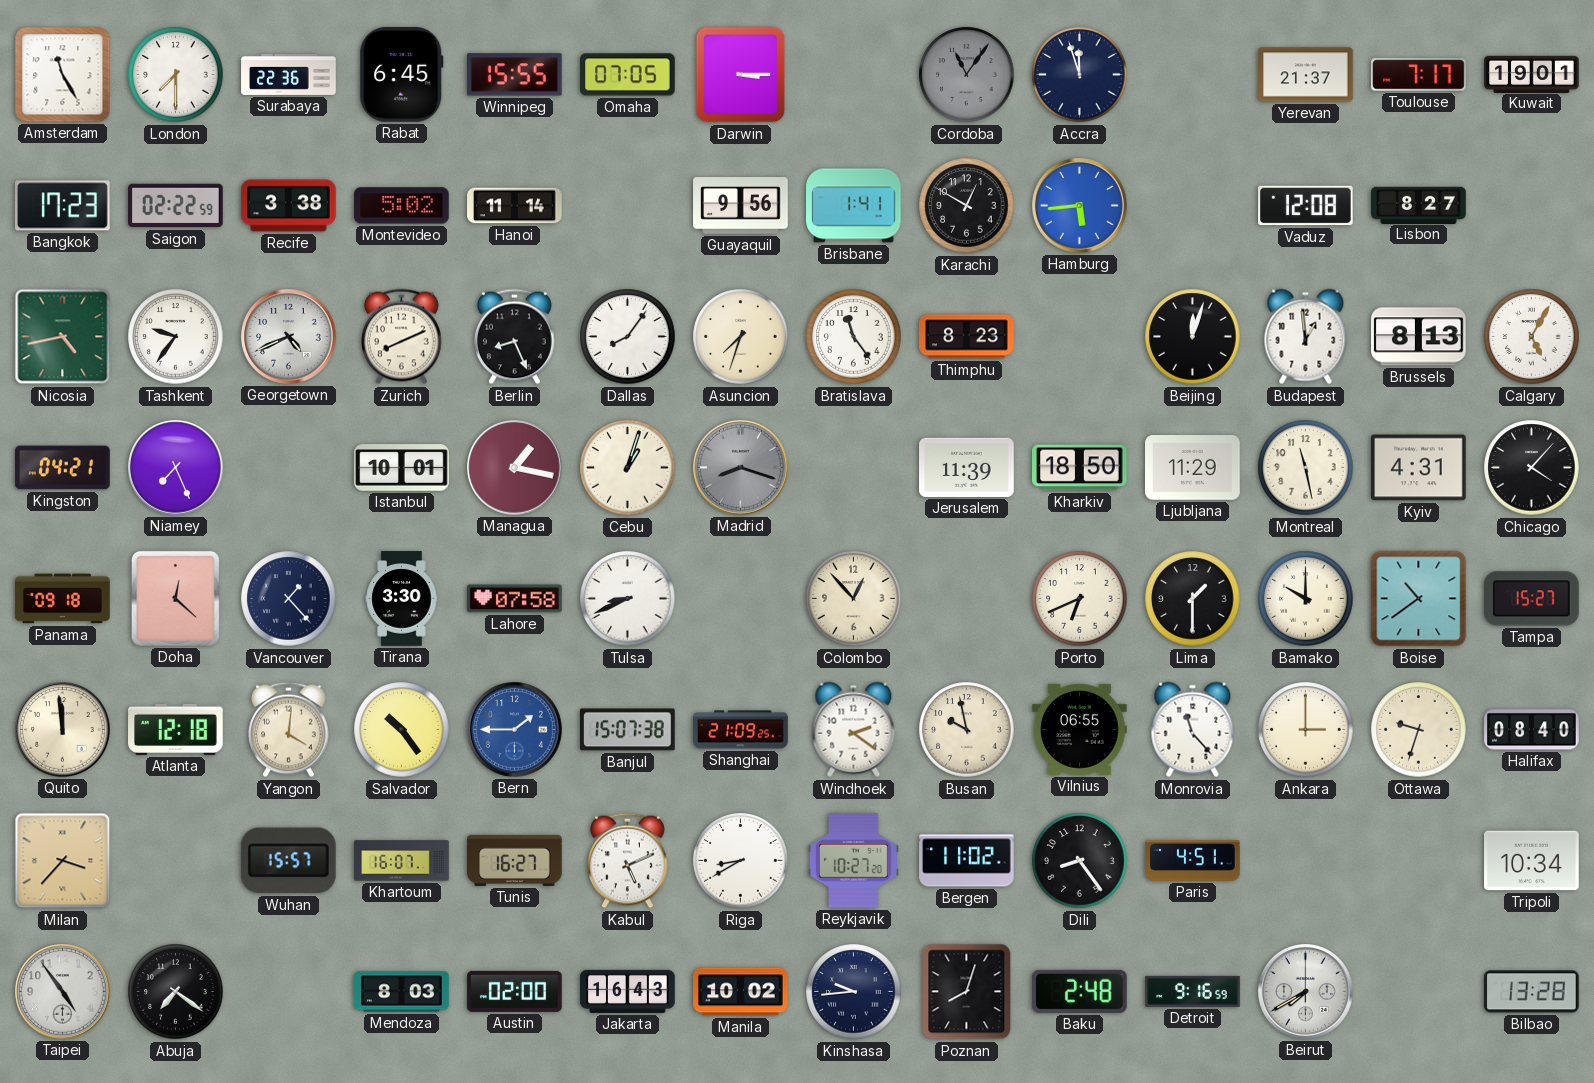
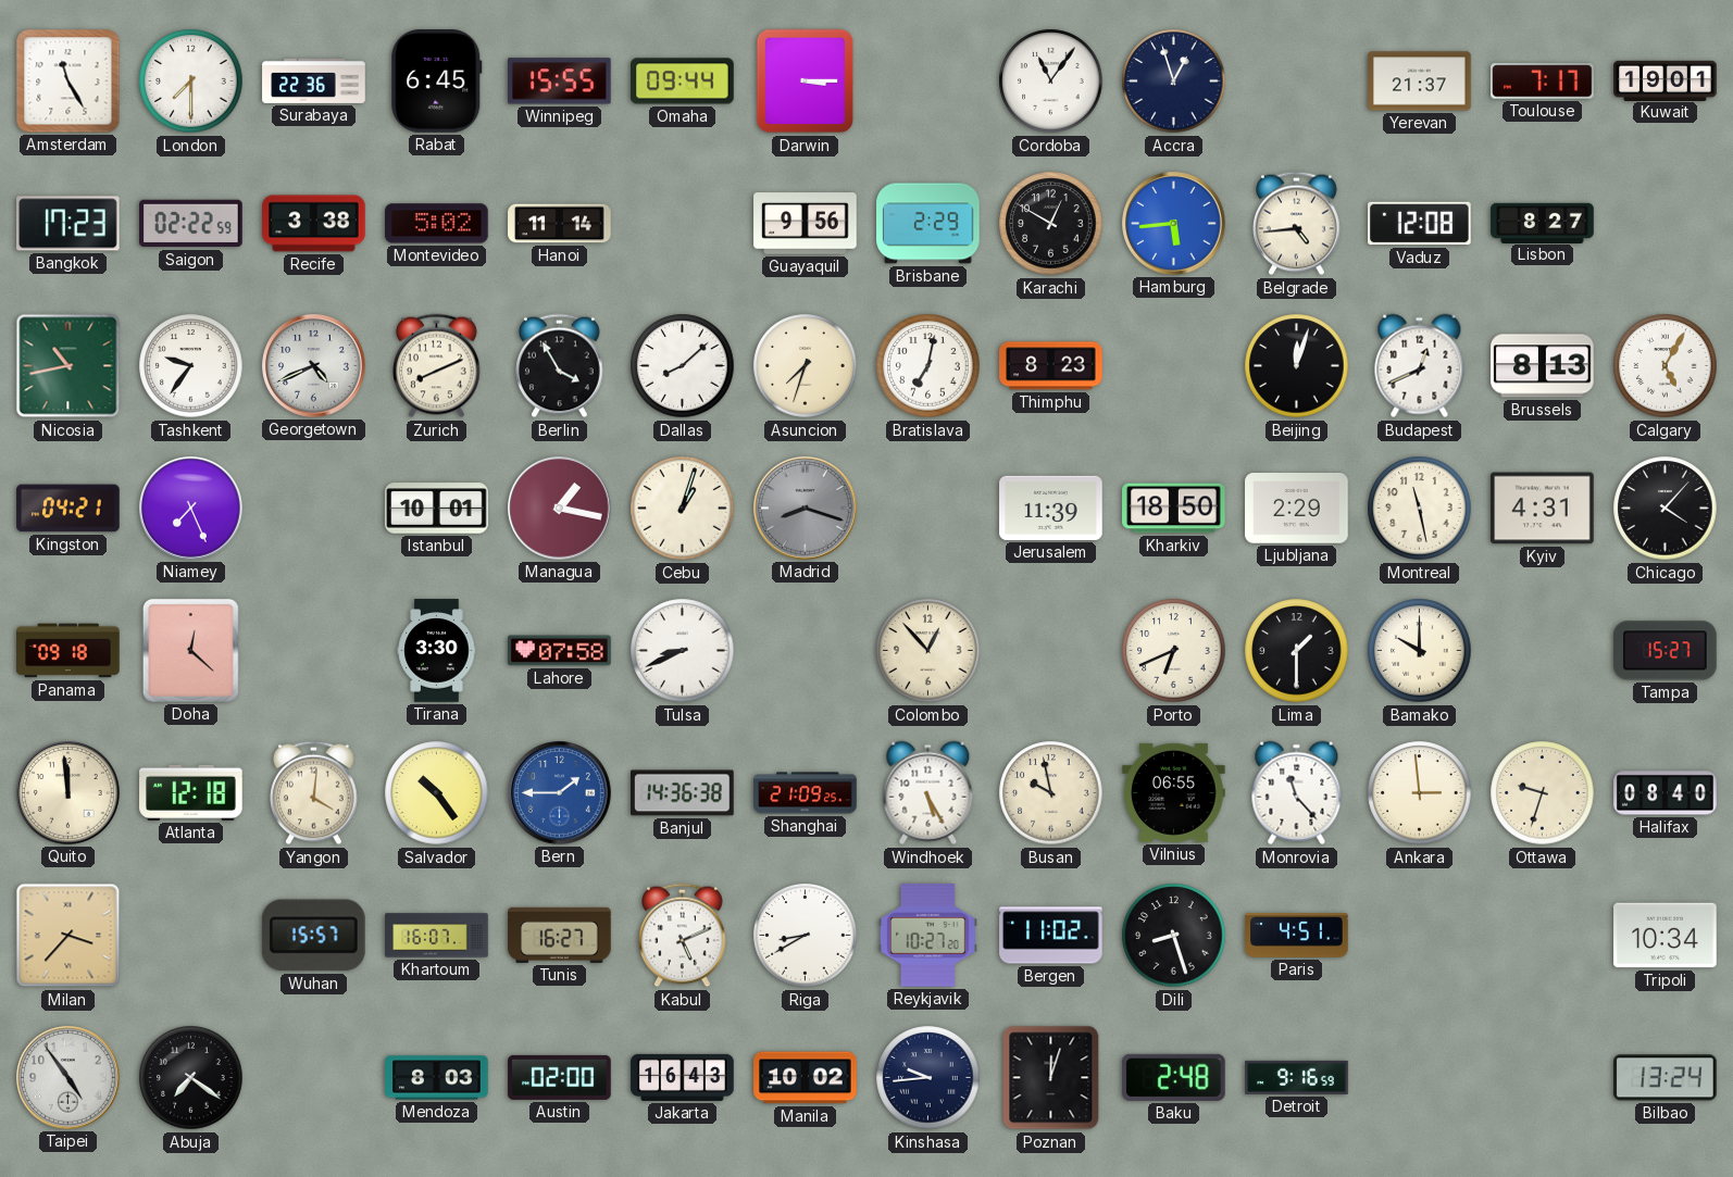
Omaha: 07:05 -> 09:44
Cordoba dial: grey -> white
Accra: 11:57 -> 12:57
Brisbane: 1:41 -> 2:29
Belgrade: none -> 4:44
Nicosia: 4:43 -> 10:43
Berlin: 8:26 -> 3:55
Dallas: 8:06 -> 8:08
Bratislava: 11:24 -> 7:02
Budapest: 12:59 -> 12:41
Ljubljana: 11:29 -> 2:29
Vancouver: 1:23 -> none
Boise: 10:39 -> none
Banjul: 15:07 -> 14:36
Windhoek: 2:21 -> 5:25
Ankara: 3:00 -> 2:59
Dili: 8:24 -> 8:27
Poznan: 8:03 -> 12:03
Beirut: 7:40 -> none
Bilbao: 13:28 -> 13:24
